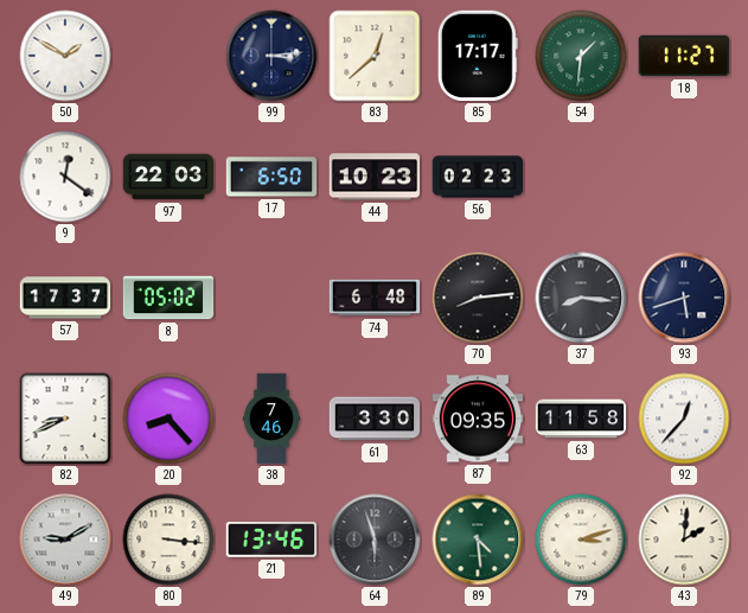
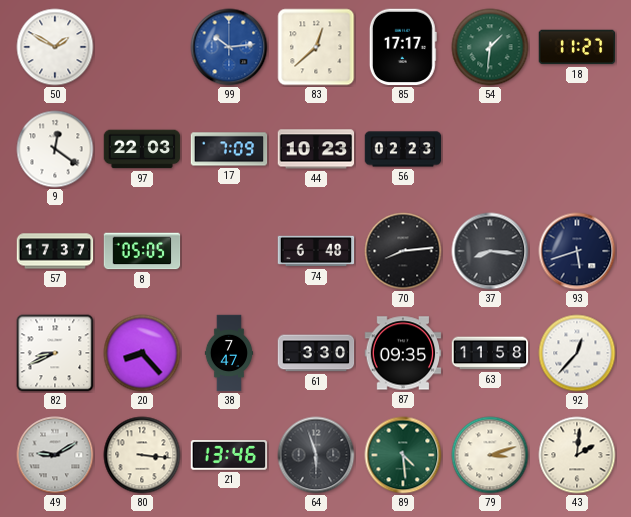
99: 3:14 -> 10:14
99 dial: navy -> blue
17: 6:50 -> 7:09
8: 05:02 -> 05:05
38: 7:46 -> 7:47
